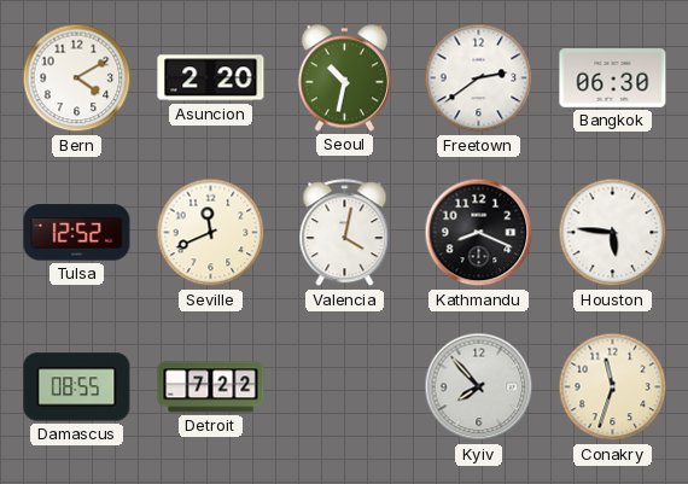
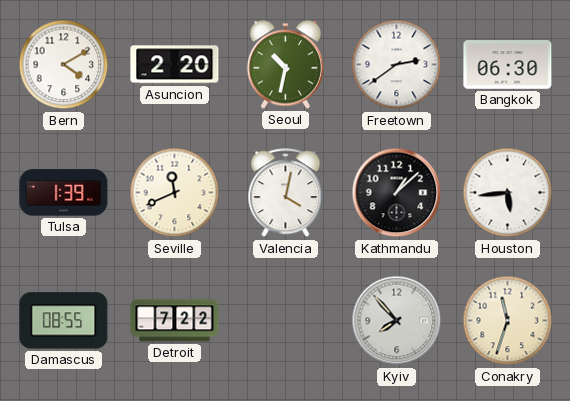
Tulsa: 12:52 -> 1:39
Kathmandu: 8:19 -> 1:08
Houston: 5:46 -> 5:44
